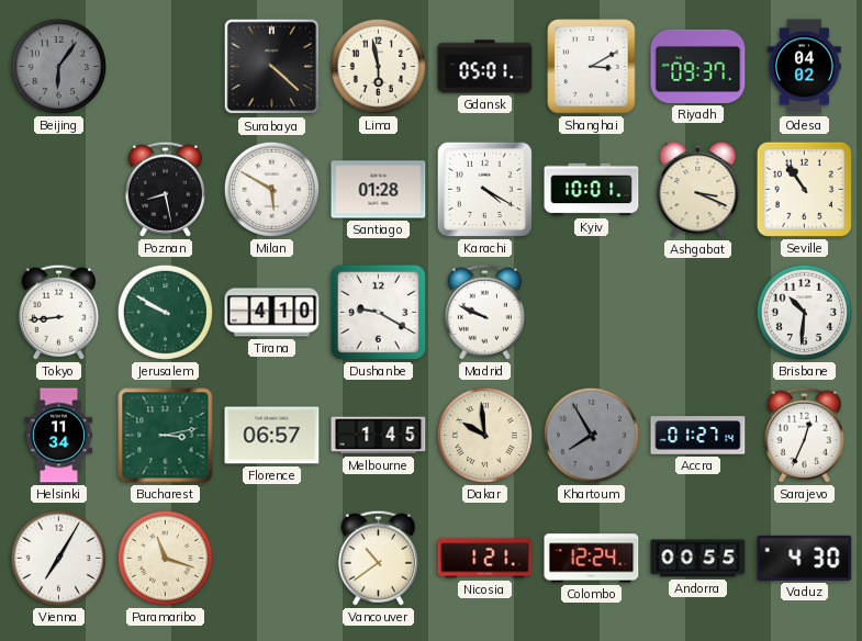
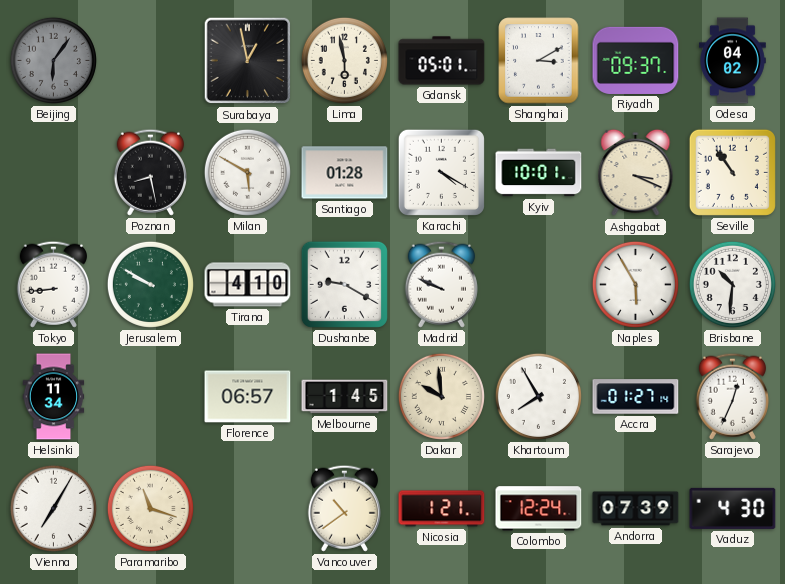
Surabaya: 4:22 -> 12:58
Naples: none -> 5:55
Bucharest: 3:13 -> none
Khartoum dial: grey -> white
Andorra: 00:55 -> 07:39
